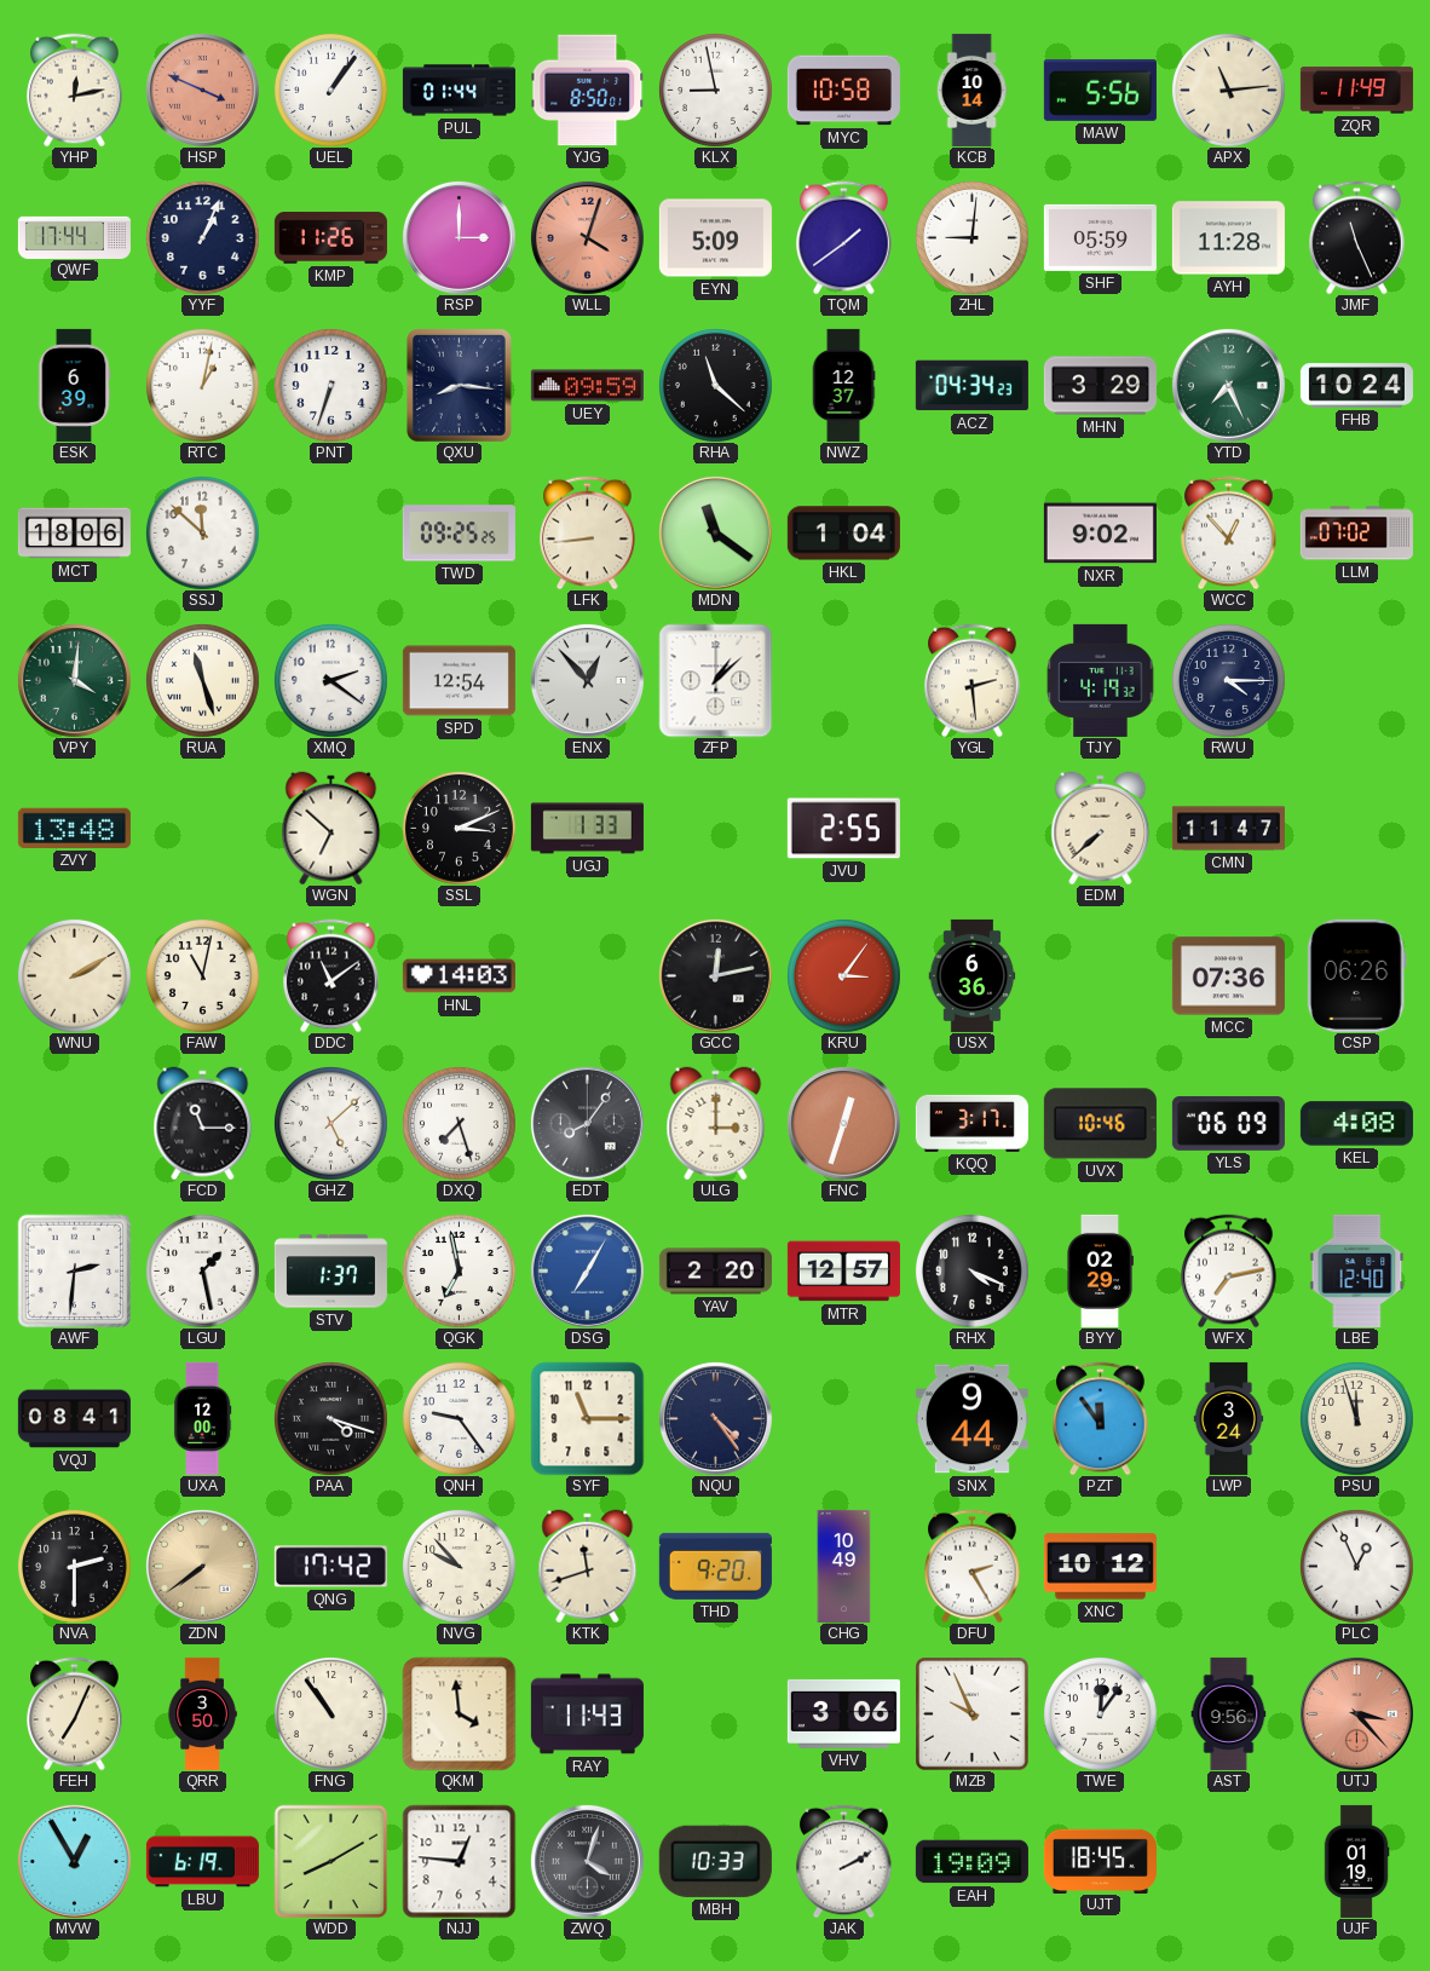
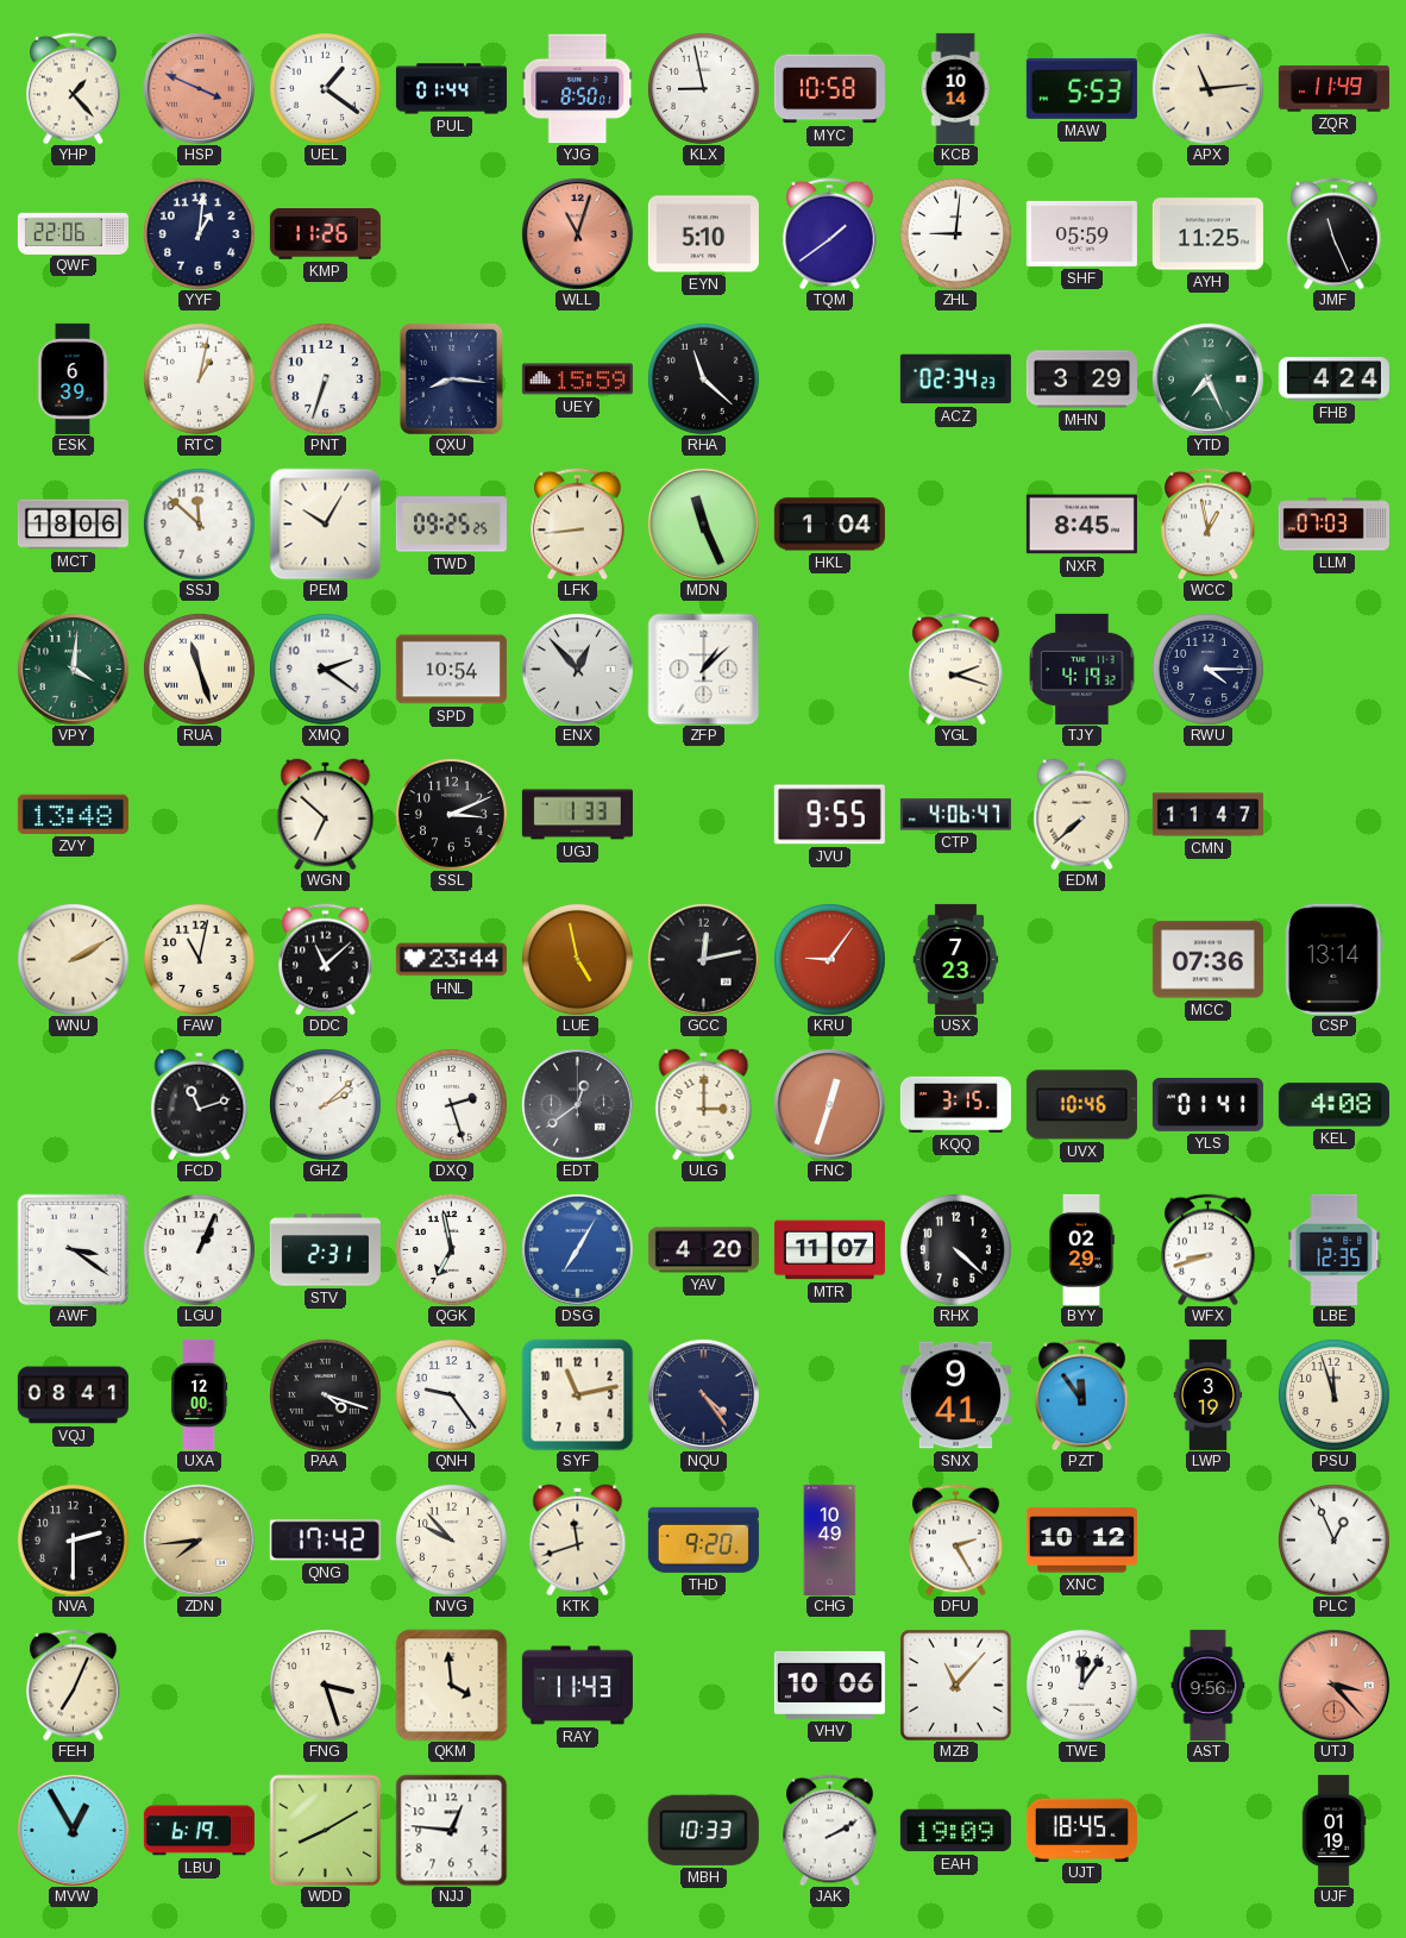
YHP: 12:13 -> 1:23
UEL: 1:06 -> 1:21
MAW: 5:56 -> 5:53
QWF: 17:44 -> 22:06
YYF: 1:04 -> 1:01
RSP: 3:00 -> none
WLL: 4:03 -> 11:03
EYN: 5:09 -> 5:10
AYH: 11:28 -> 11:25
UEY: 09:59 -> 15:59
NWZ: 12:37 -> none
ACZ: 04:34 -> 02:34
FHB: 10:24 -> 4:24
PEM: none -> 10:05
MDN: 11:21 -> 11:26
NXR: 9:02 -> 8:45
WCC: 12:53 -> 12:58
LLM: 07:02 -> 07:03
SPD: 12:54 -> 10:54
YGL: 2:29 -> 2:18
JVU: 2:55 -> 9:55
CTP: none -> 4:06
DDC: 11:09 -> 11:08
HNL: 14:03 -> 23:44
LUE: none -> 4:58
KRU: 3:06 -> 9:06
USX: 6:36 -> 7:23
CSP: 06:26 -> 13:14
FCD: 11:15 -> 11:12
GHZ: 5:08 -> 2:08
DXQ: 7:27 -> 2:27
EDT: 8:06 -> 12:39
KQQ: 3:17 -> 3:15
YLS: 06:09 -> 01:41
AWF: 2:31 -> 3:21
LGU: 1:28 -> 1:04
STV: 1:37 -> 2:31
YAV: 2:20 -> 4:20
MTR: 12:57 -> 11:07
RHX: 4:19 -> 4:22
WFX: 7:13 -> 8:42
LBE: 12:40 -> 12:35
SYF: 11:15 -> 11:13
SNX: 9:44 -> 9:41
LWP: 3:24 -> 3:19
ZDN: 7:39 -> 7:44
QRR: 3:50 -> none
FNG: 10:54 -> 3:27
VHV: 3:06 -> 10:06
MZB: 9:56 -> 11:07
ZWQ: 4:03 -> none
